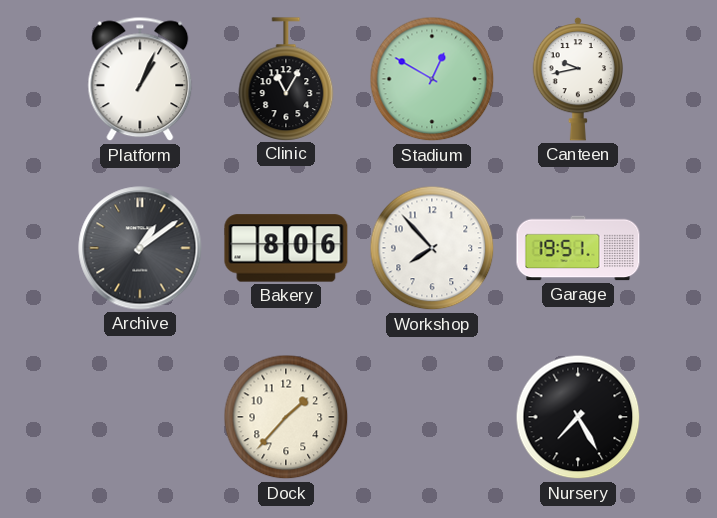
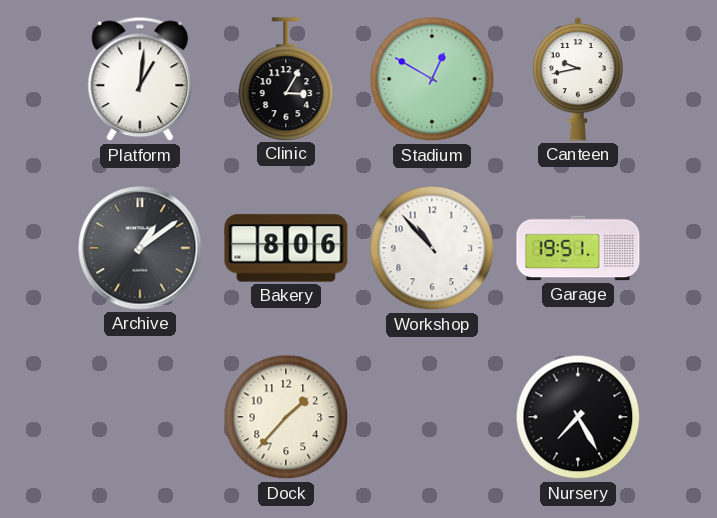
Platform: 1:04 -> 1:01
Clinic: 11:05 -> 3:05
Workshop: 7:53 -> 10:53
